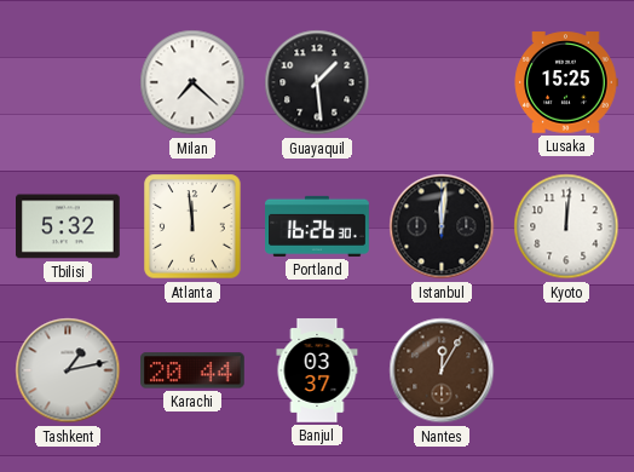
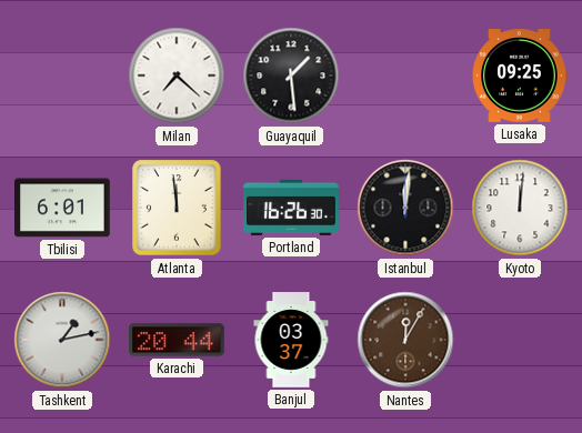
Lusaka: 15:25 -> 09:25
Tbilisi: 5:32 -> 6:01
